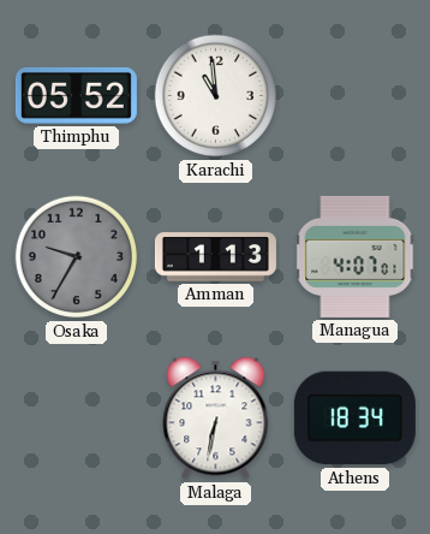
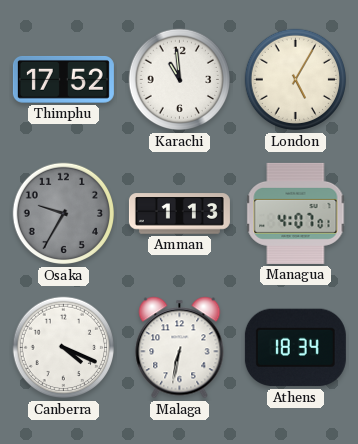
Thimphu: 05:52 -> 17:52
London: none -> 5:05
Canberra: none -> 4:19
